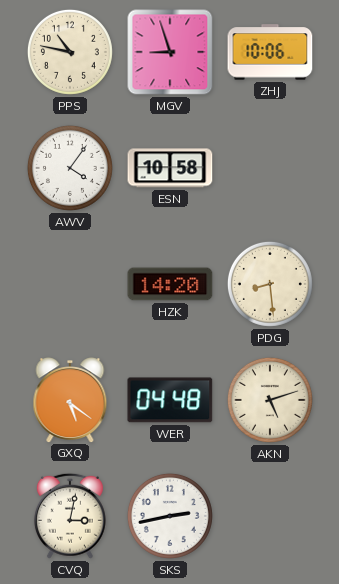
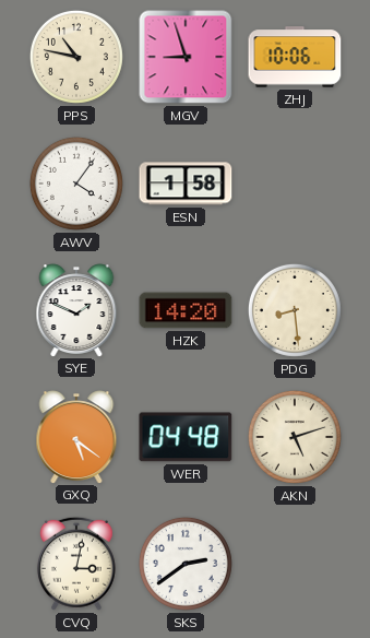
ESN: 10:58 -> 1:58
SYE: none -> 1:49
SKS: 2:43 -> 2:39
